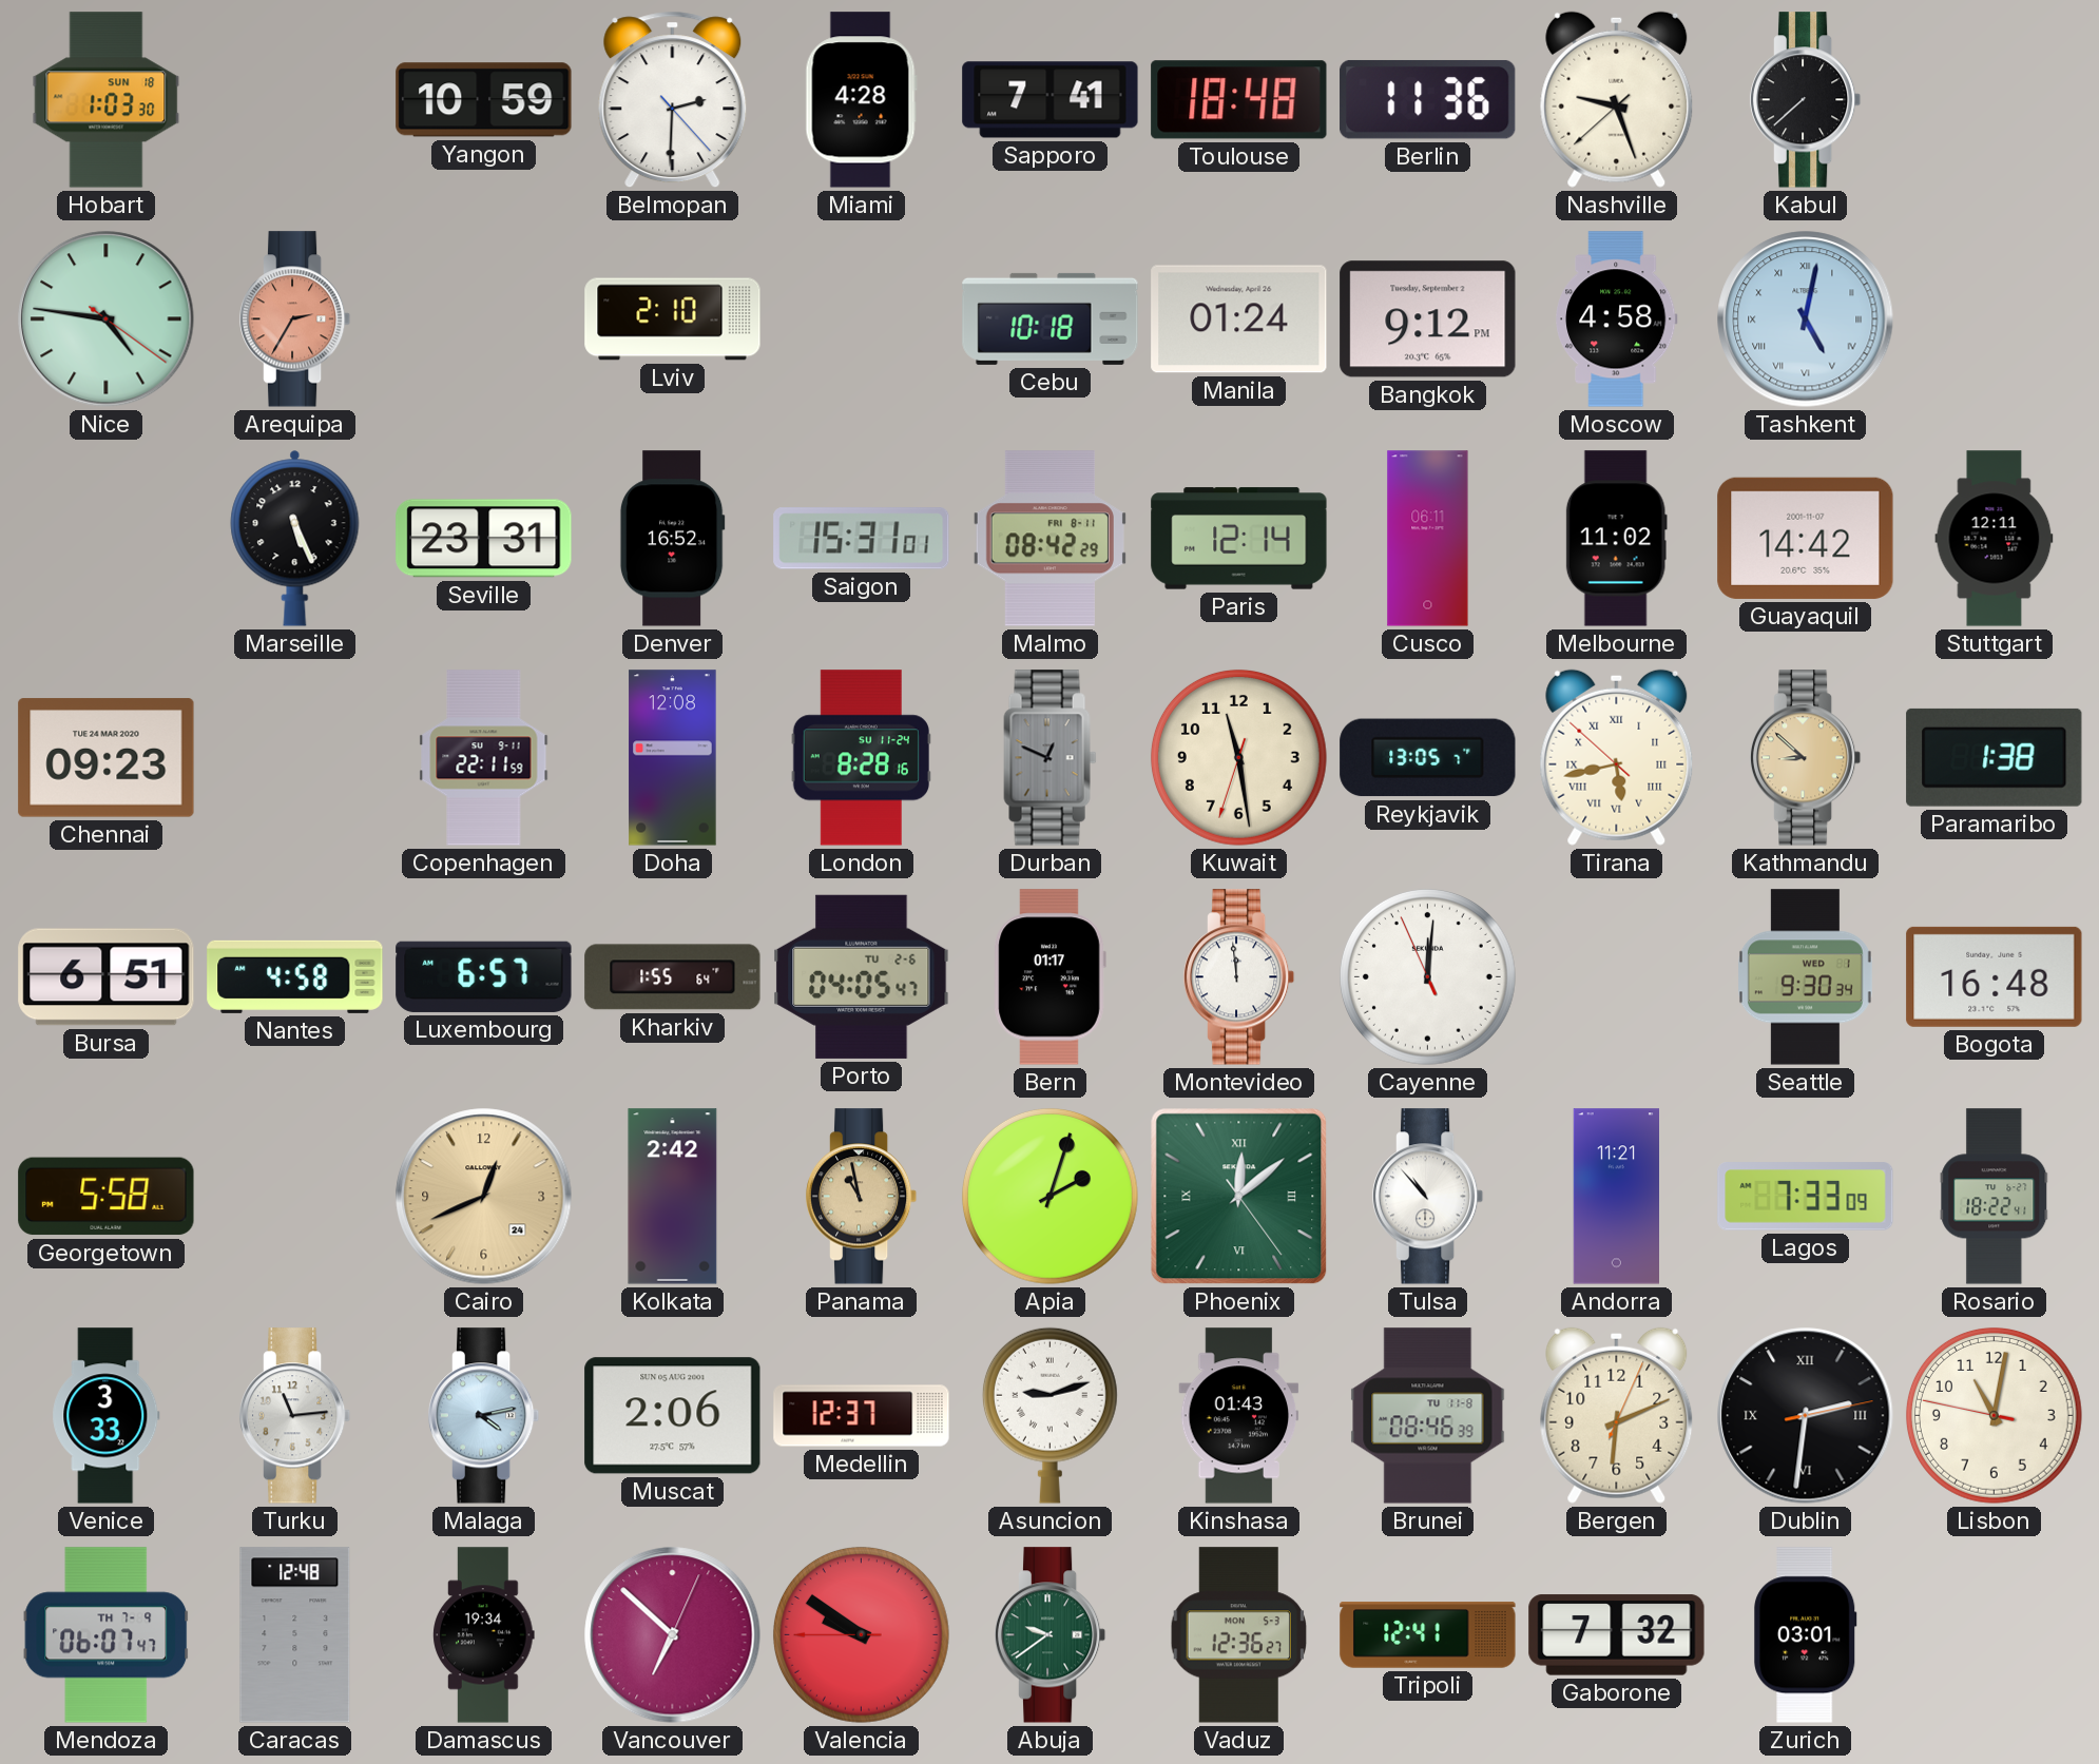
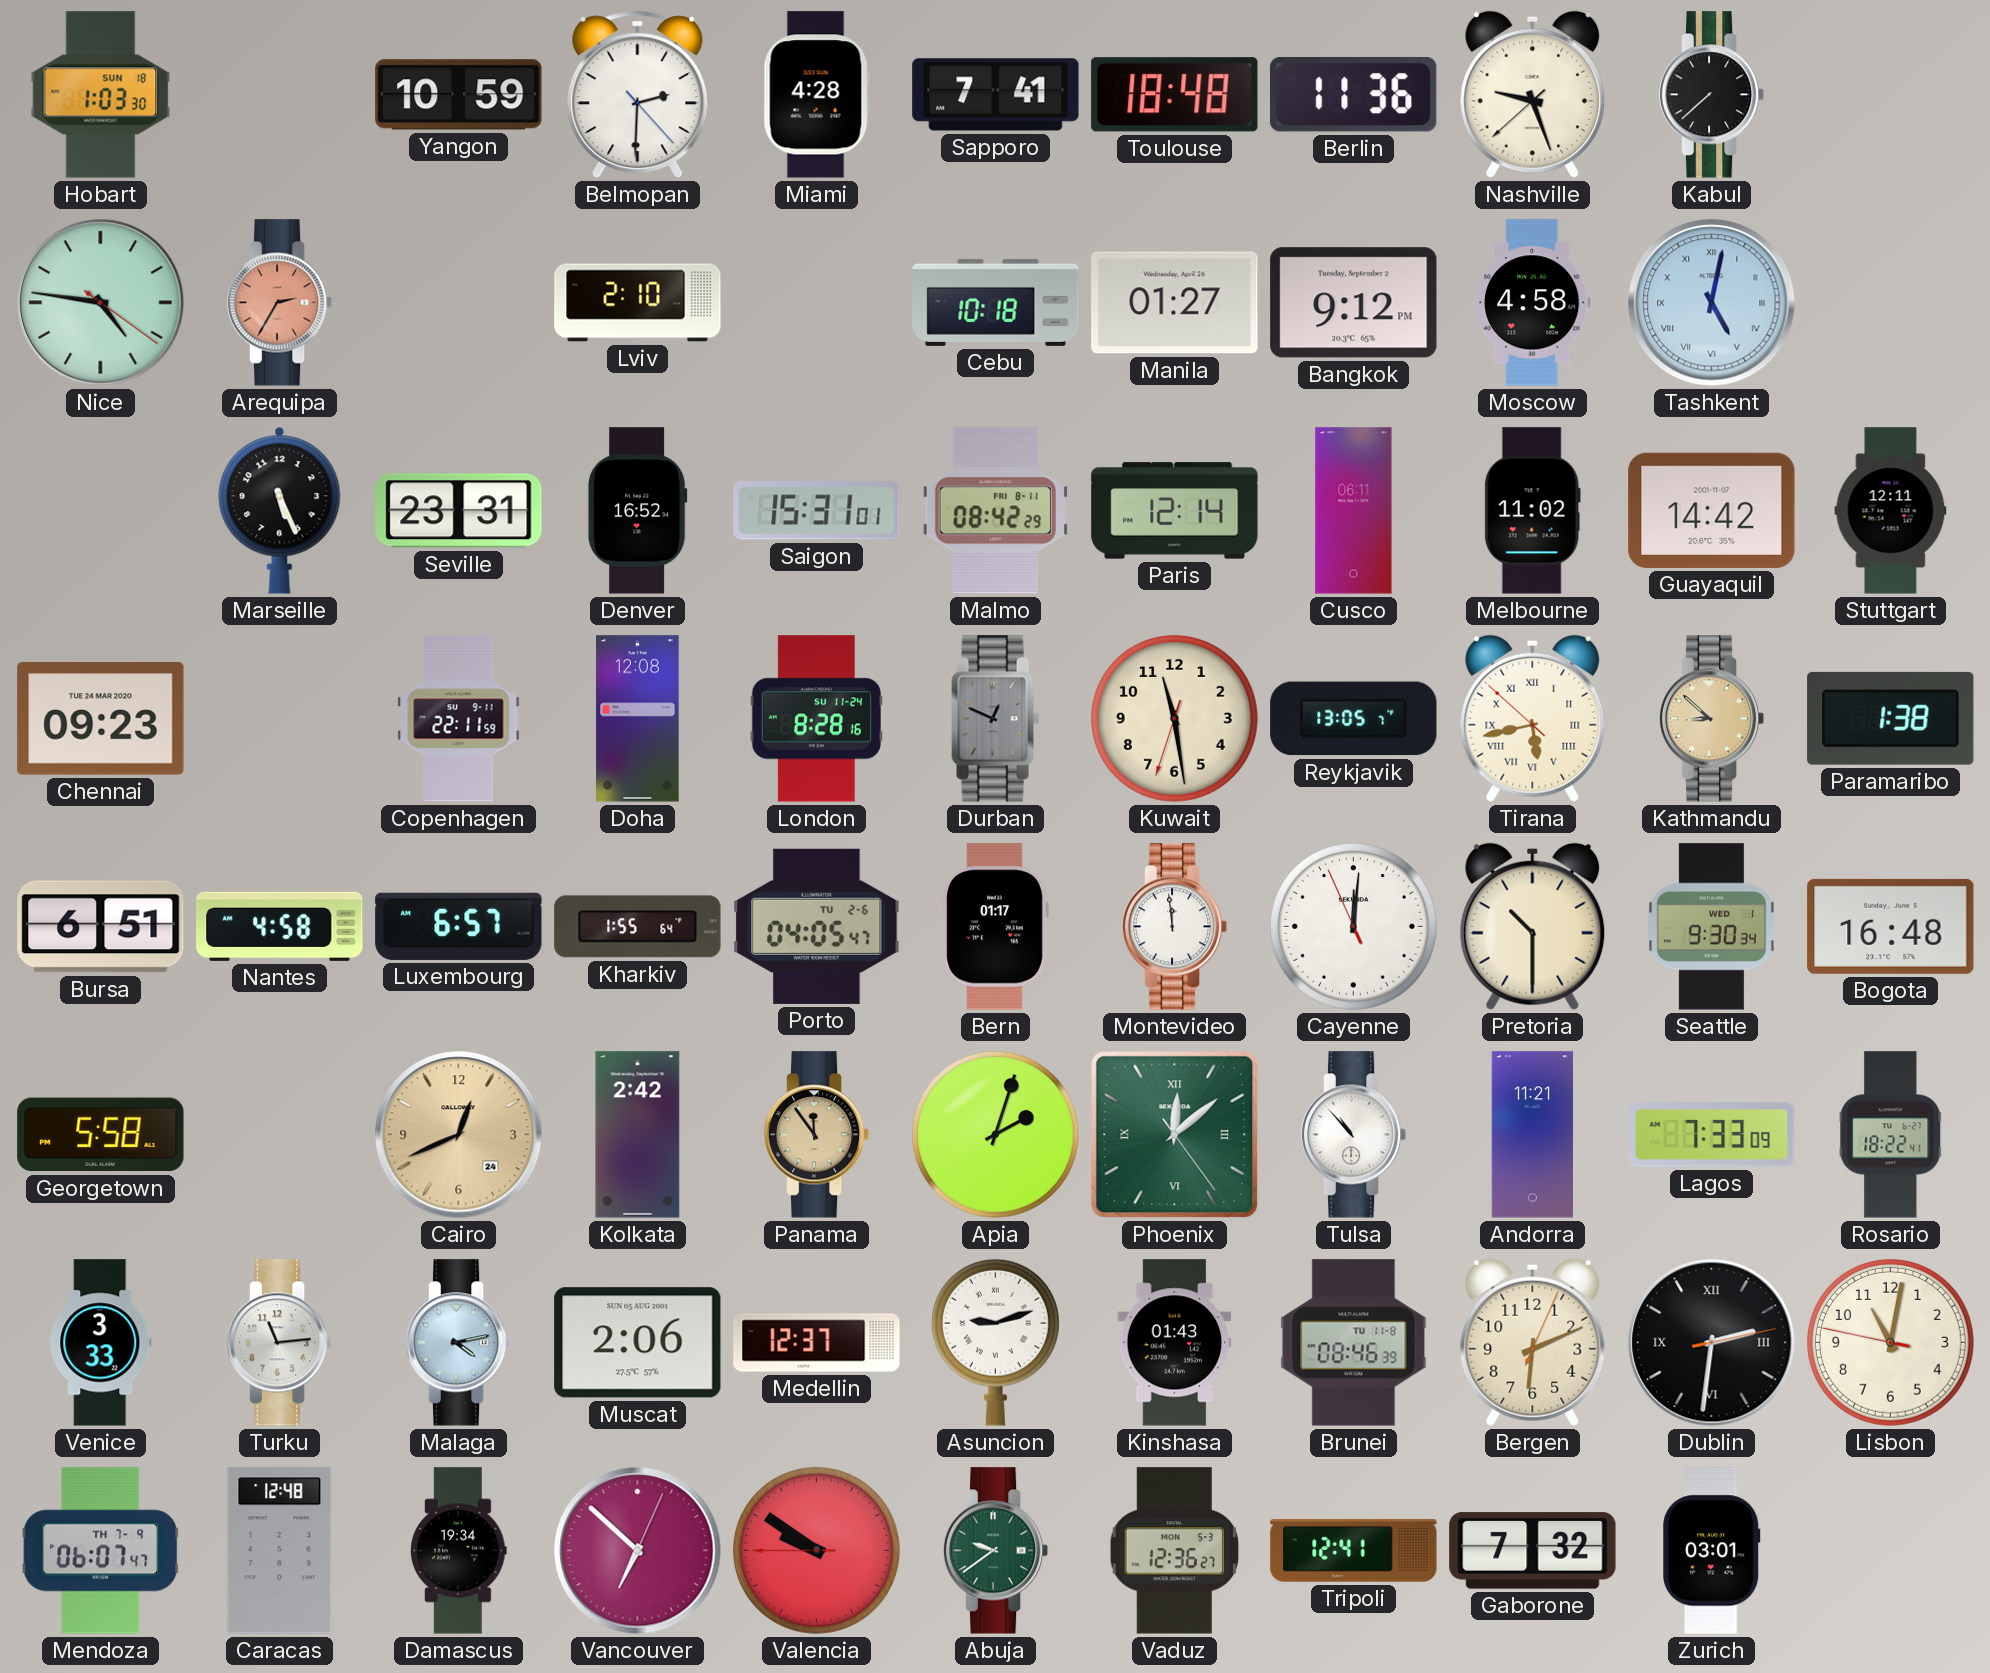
Manila: 01:24 -> 01:27
Pretoria: none -> 10:30
Panama: 10:58 -> 11:54
